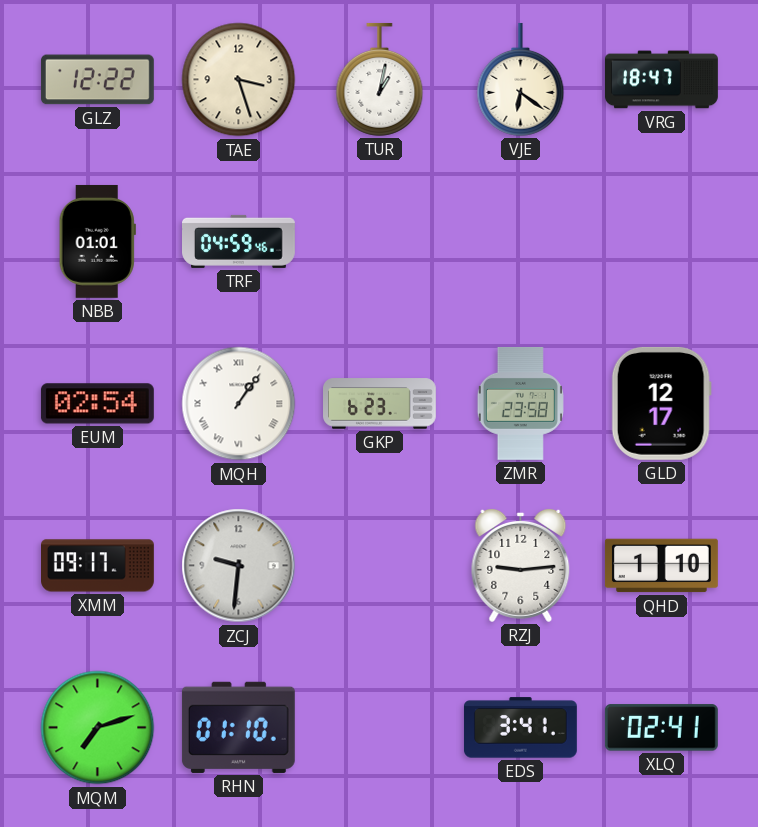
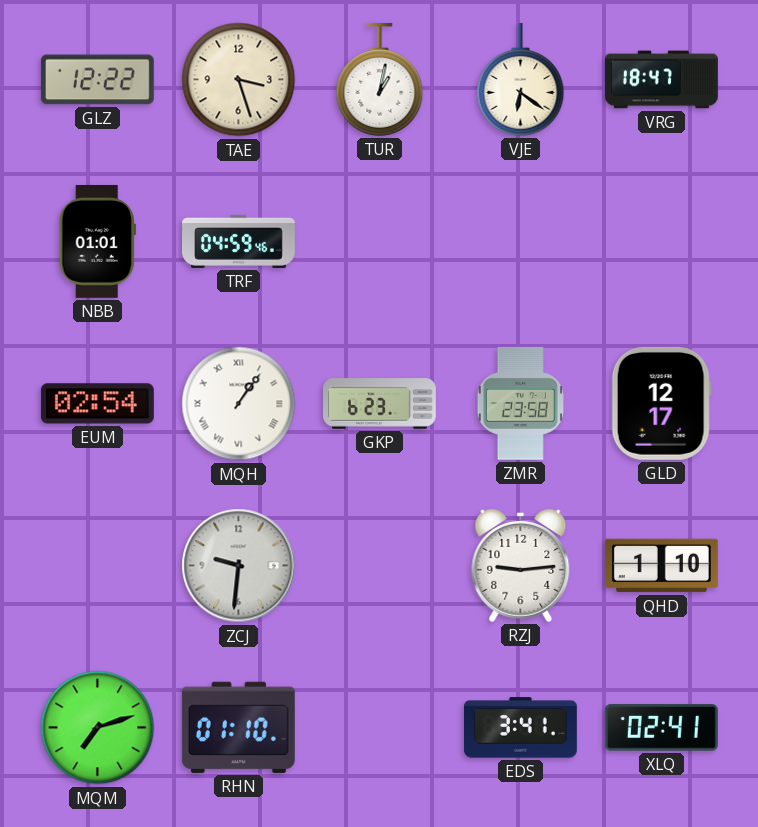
XMM: 09:17 -> none
